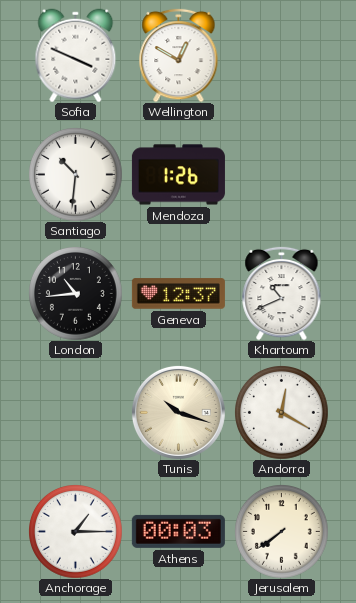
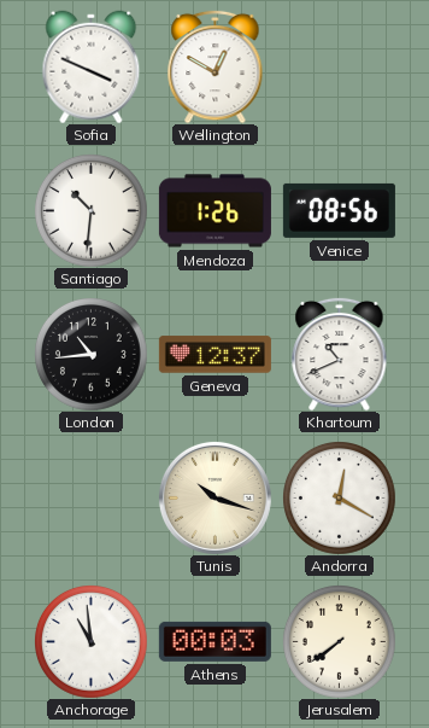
Venice: none -> 08:56
Anchorage: 1:15 -> 10:59
